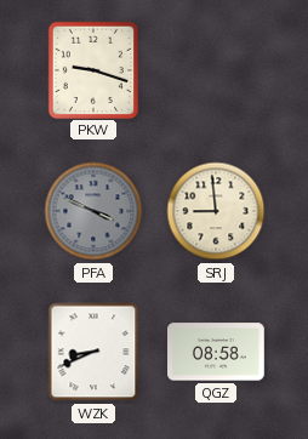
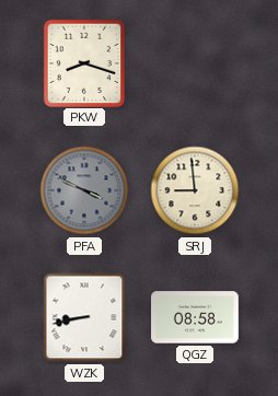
PKW: 9:18 -> 8:18
WZK: 8:41 -> 8:43
